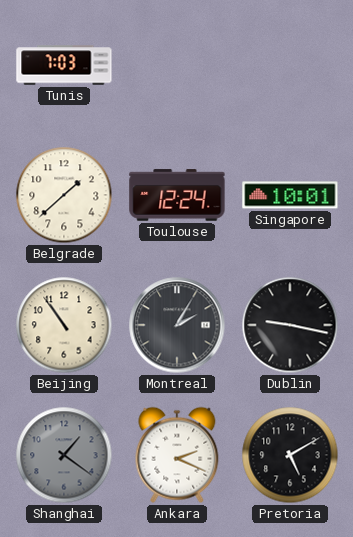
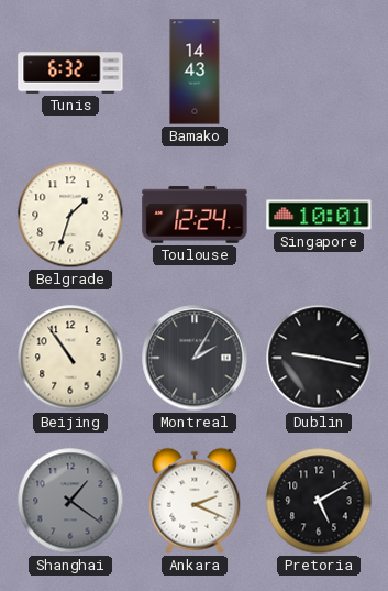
Tunis: 7:03 -> 6:32
Bamako: none -> 14:43
Belgrade: 1:38 -> 1:33
